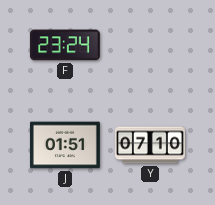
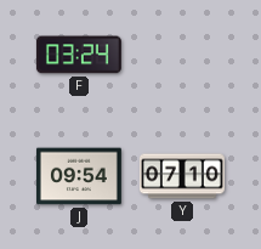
F: 23:24 -> 03:24
J: 01:51 -> 09:54
